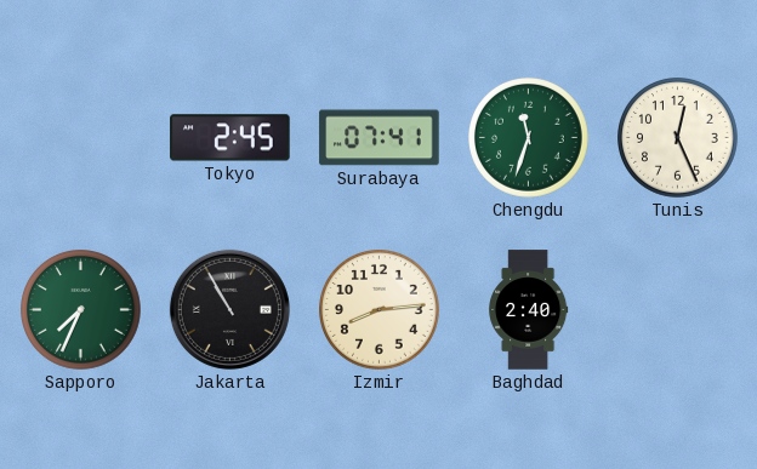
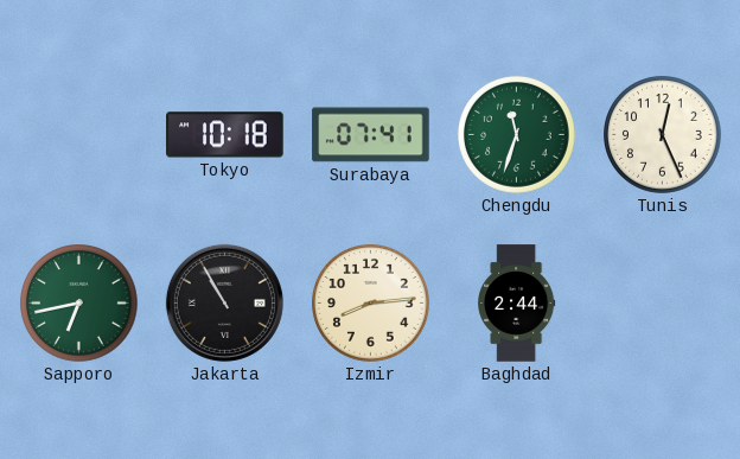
Tokyo: 2:45 -> 10:18
Sapporo: 7:34 -> 6:43
Baghdad: 2:40 -> 2:44
